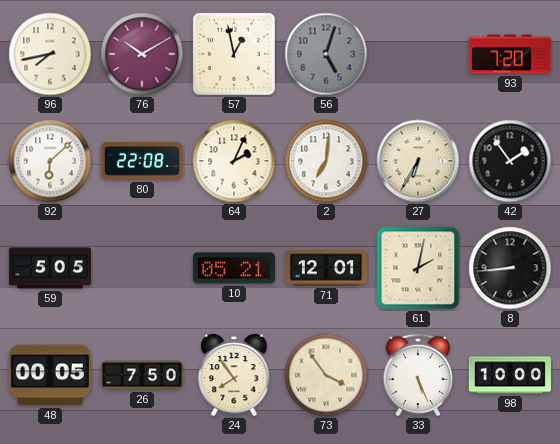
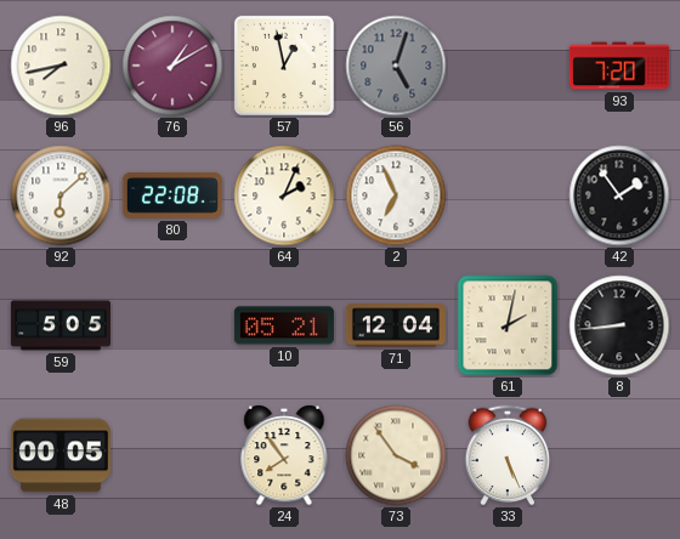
76: 10:10 -> 1:10
2: 7:01 -> 6:56
27: 6:35 -> none
71: 12:01 -> 12:04
26: 7:50 -> none
98: 10:00 -> none
